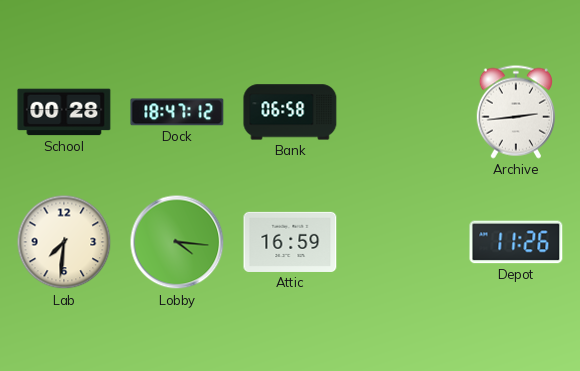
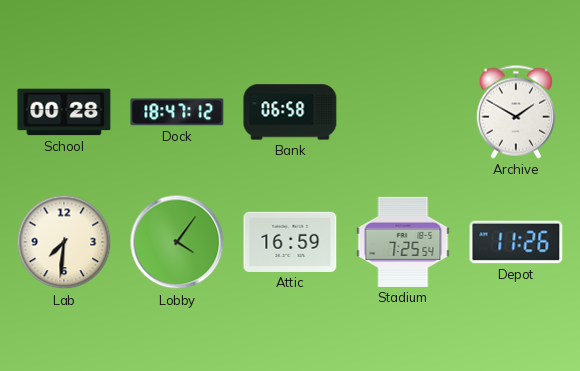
Archive: 2:44 -> 1:50
Lobby: 4:16 -> 4:06
Stadium: none -> 7:25
